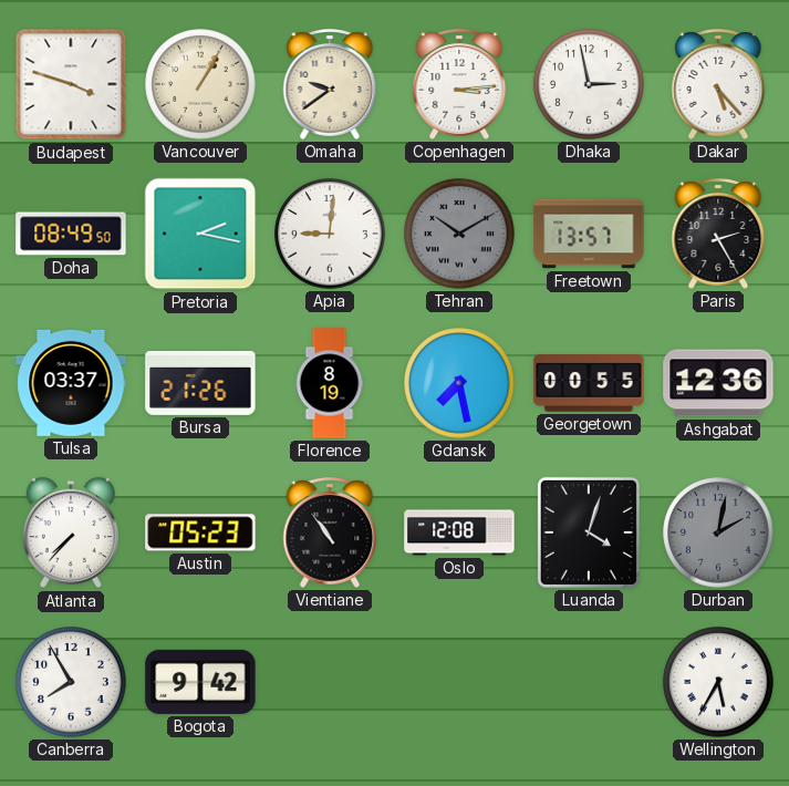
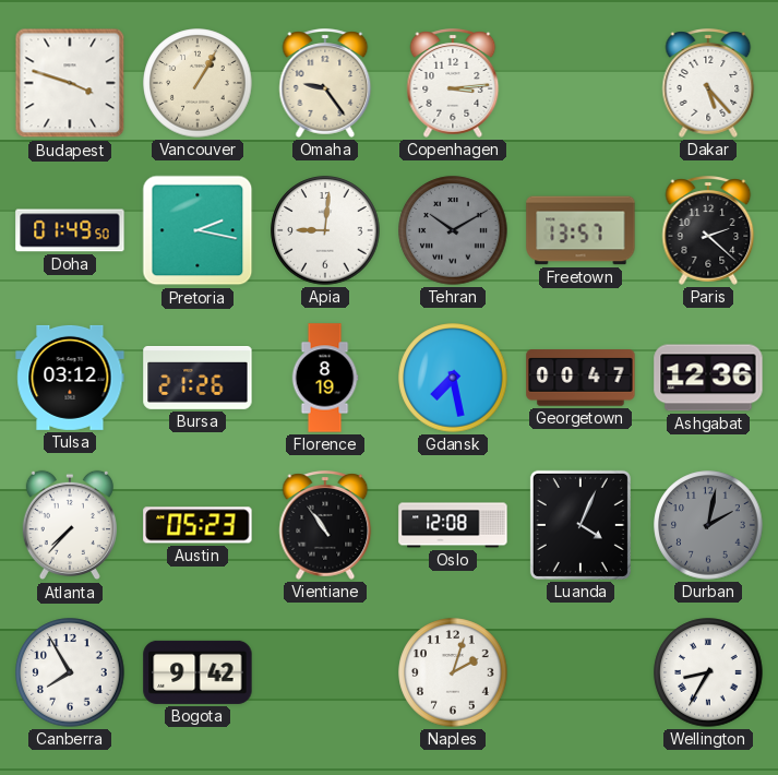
Omaha: 9:39 -> 9:24
Dhaka: 2:58 -> none
Doha: 08:49 -> 01:49
Paris: 2:25 -> 2:22
Tulsa: 03:37 -> 03:12
Georgetown: 00:55 -> 00:47
Luanda: 4:03 -> 4:04
Naples: none -> 2:03
Wellington: 5:35 -> 8:35
